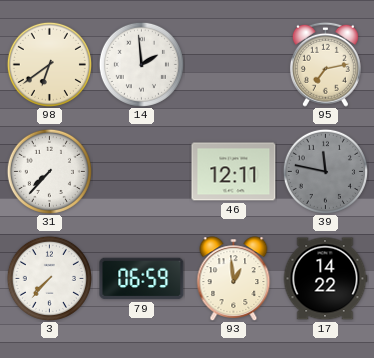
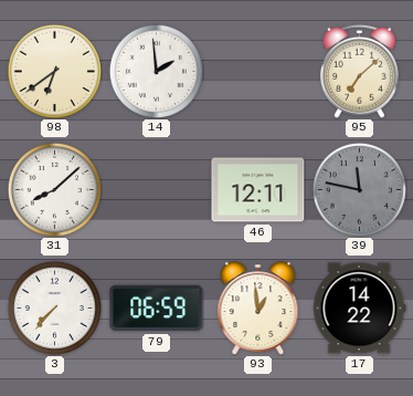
95: 7:13 -> 7:08
31: 7:37 -> 8:08
